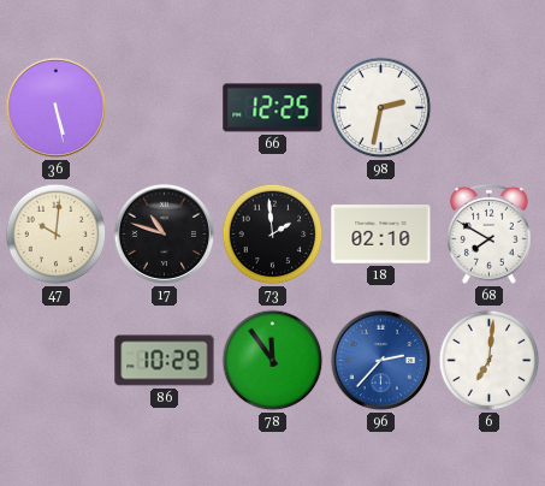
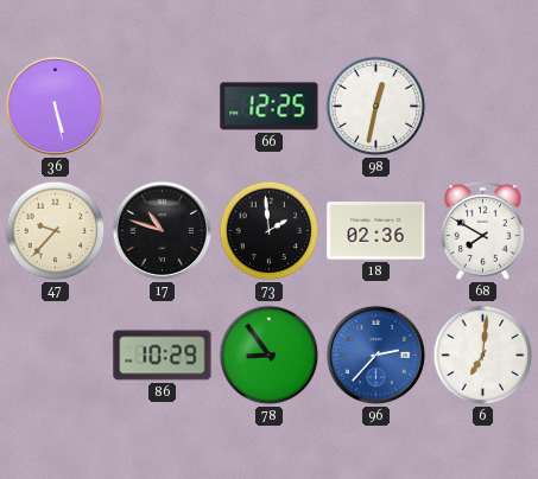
98: 2:32 -> 12:32
47: 10:01 -> 9:37
18: 02:10 -> 02:36
78: 11:54 -> 8:54
